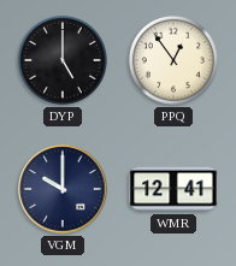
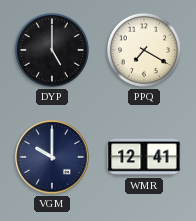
PPQ: 12:54 -> 7:20
